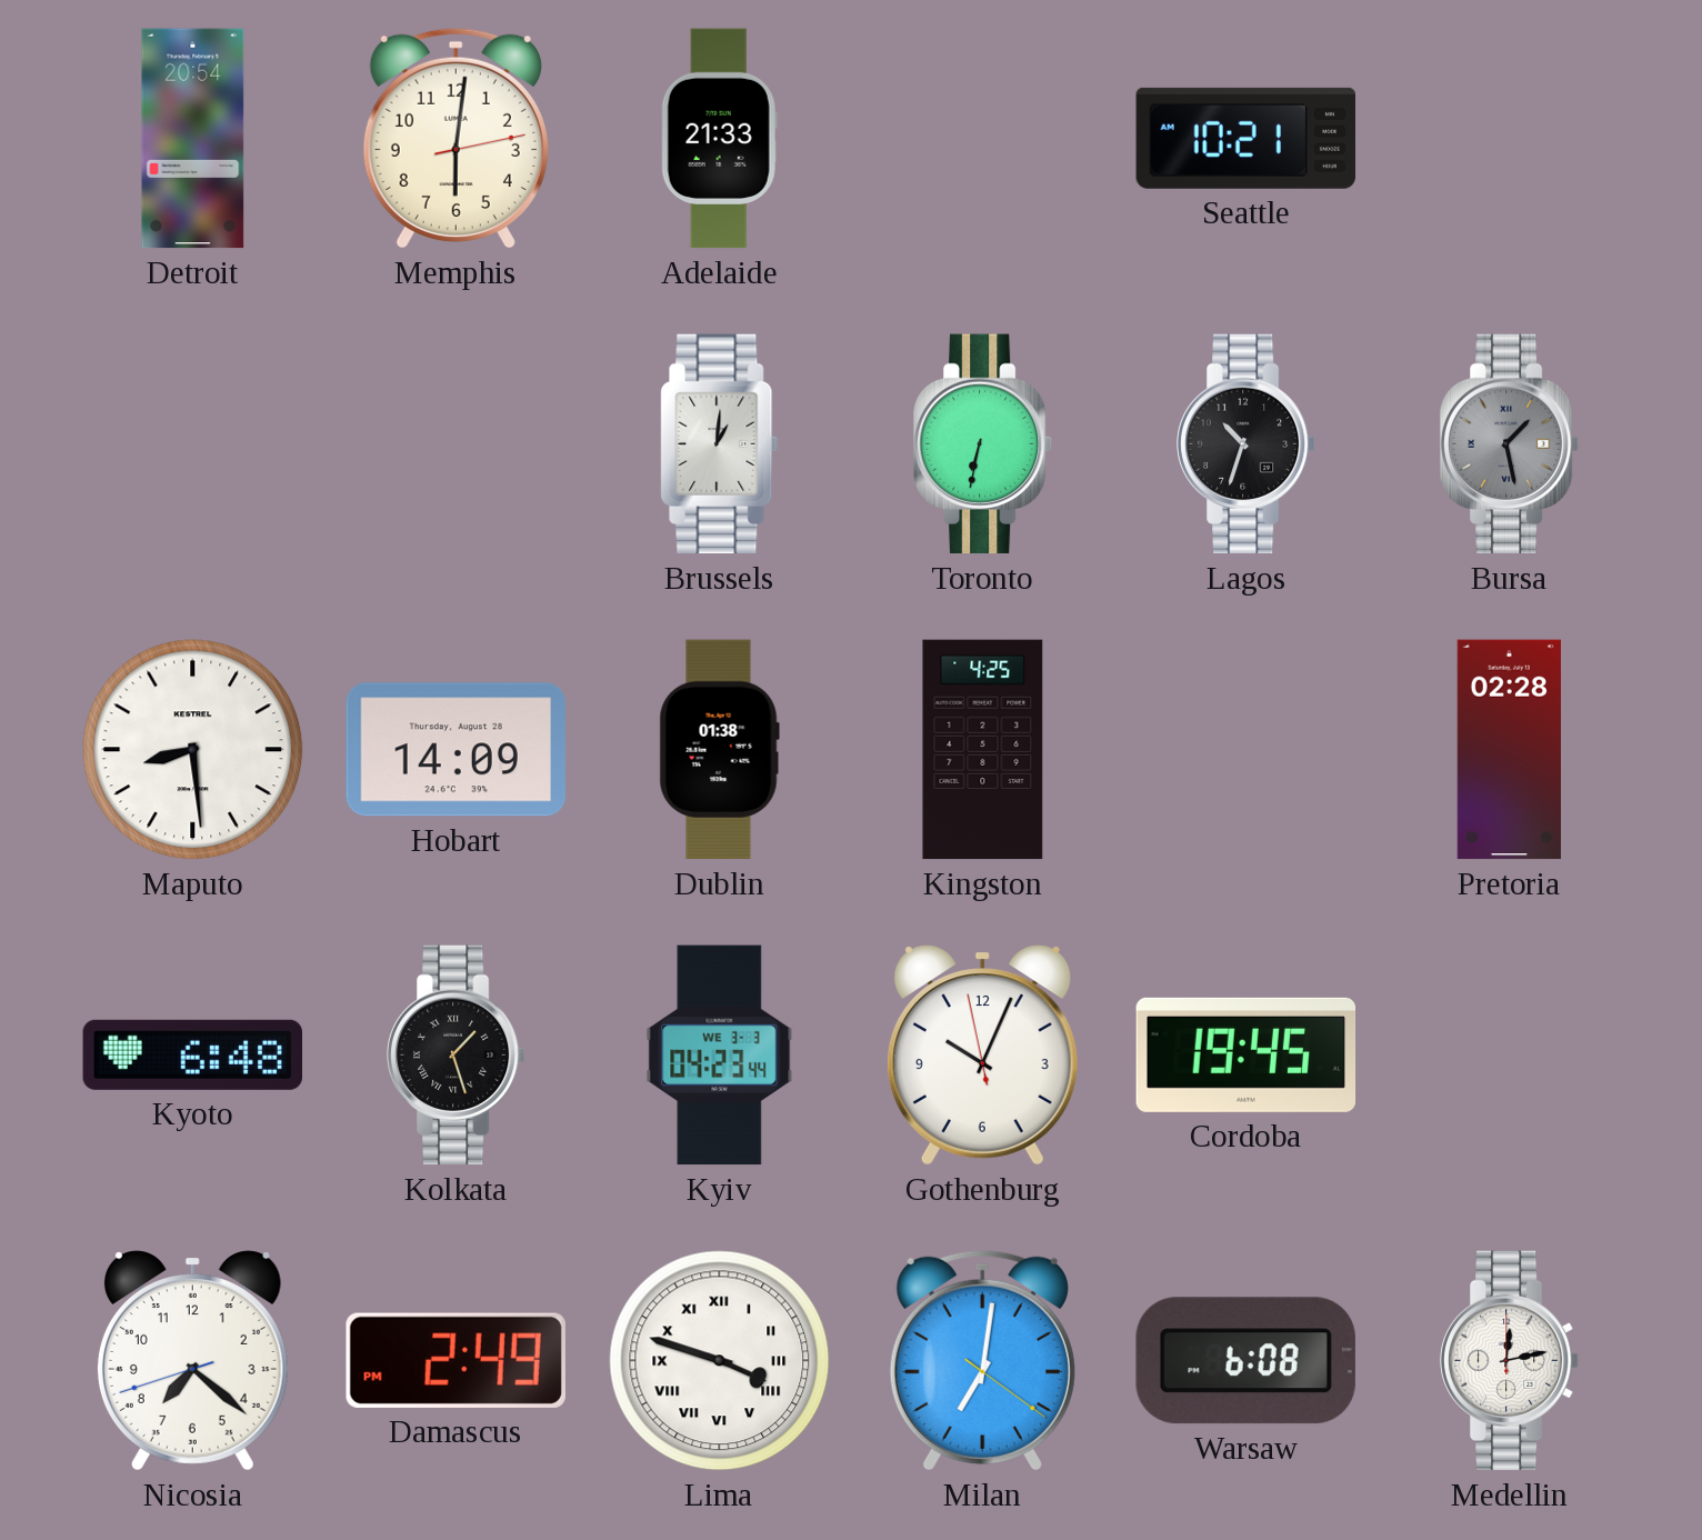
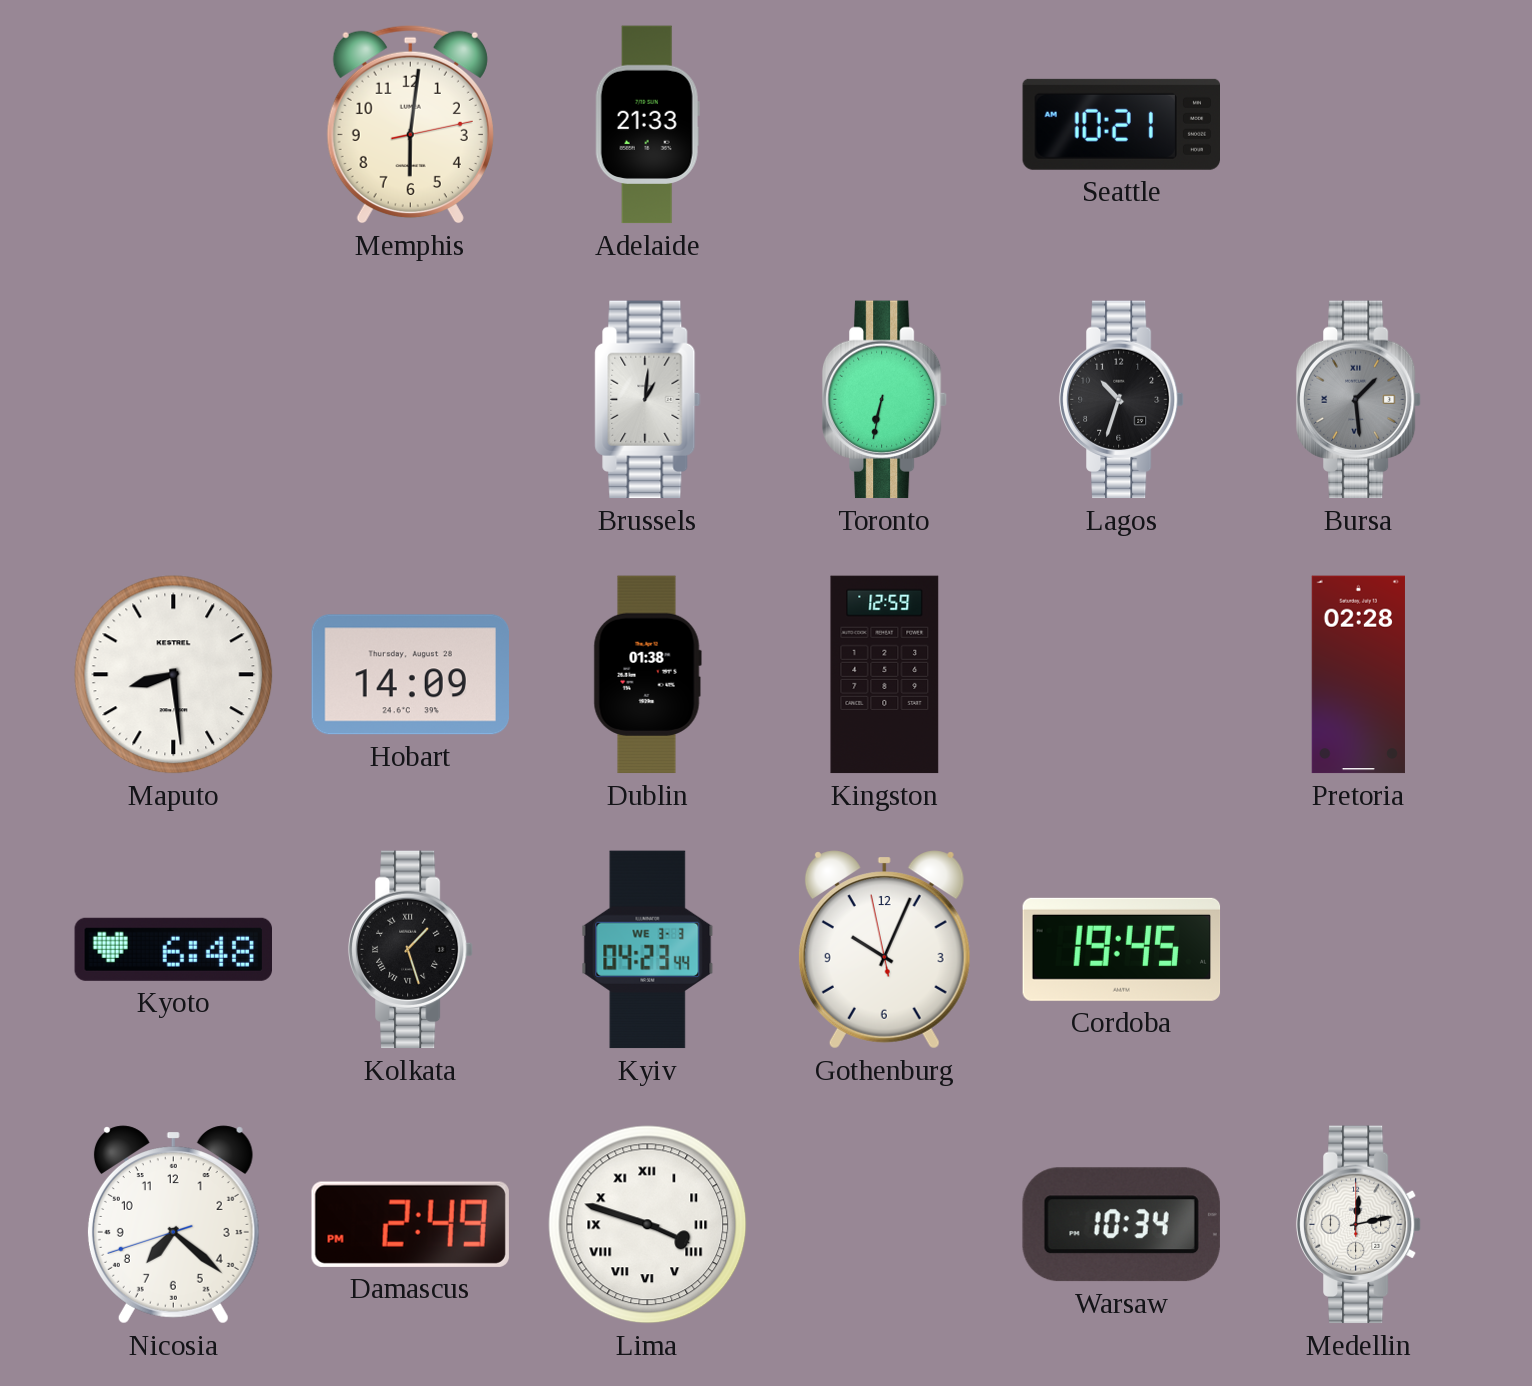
Detroit: 20:54 -> none
Bursa: 1:28 -> 1:29
Kingston: 4:25 -> 12:59
Milan: 7:01 -> none
Warsaw: 6:08 -> 10:34
